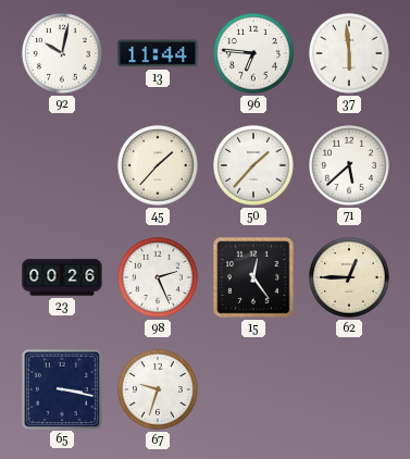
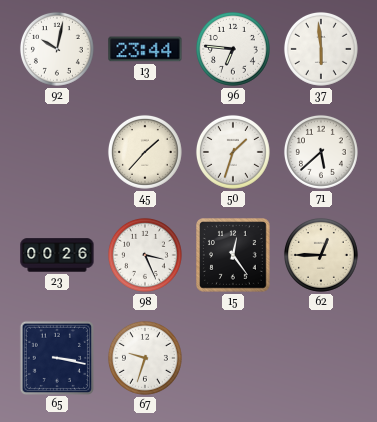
13: 11:44 -> 23:44
50: 1:37 -> 1:33
98: 2:26 -> 3:26
